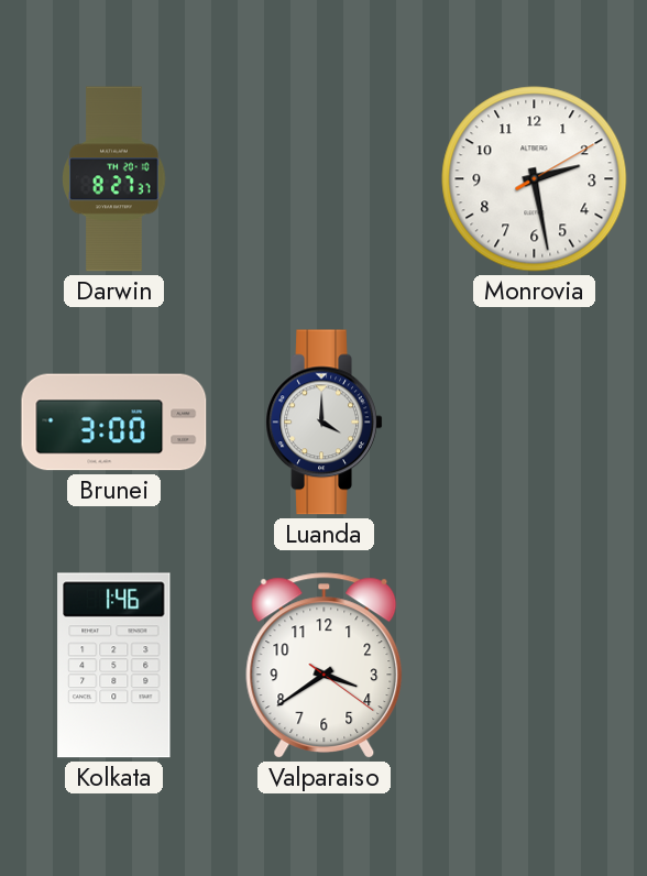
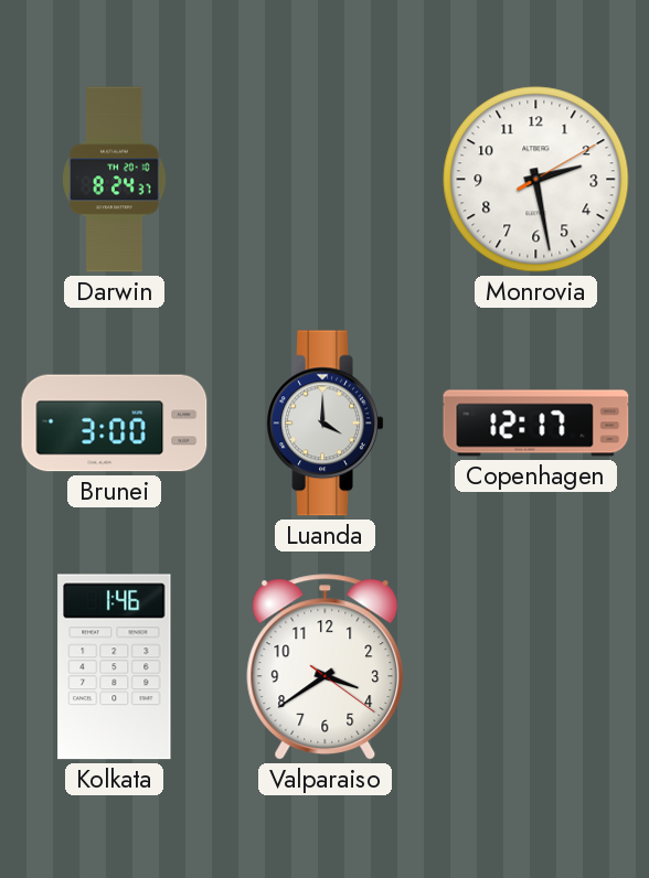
Darwin: 8:27 -> 8:24
Copenhagen: none -> 12:17
